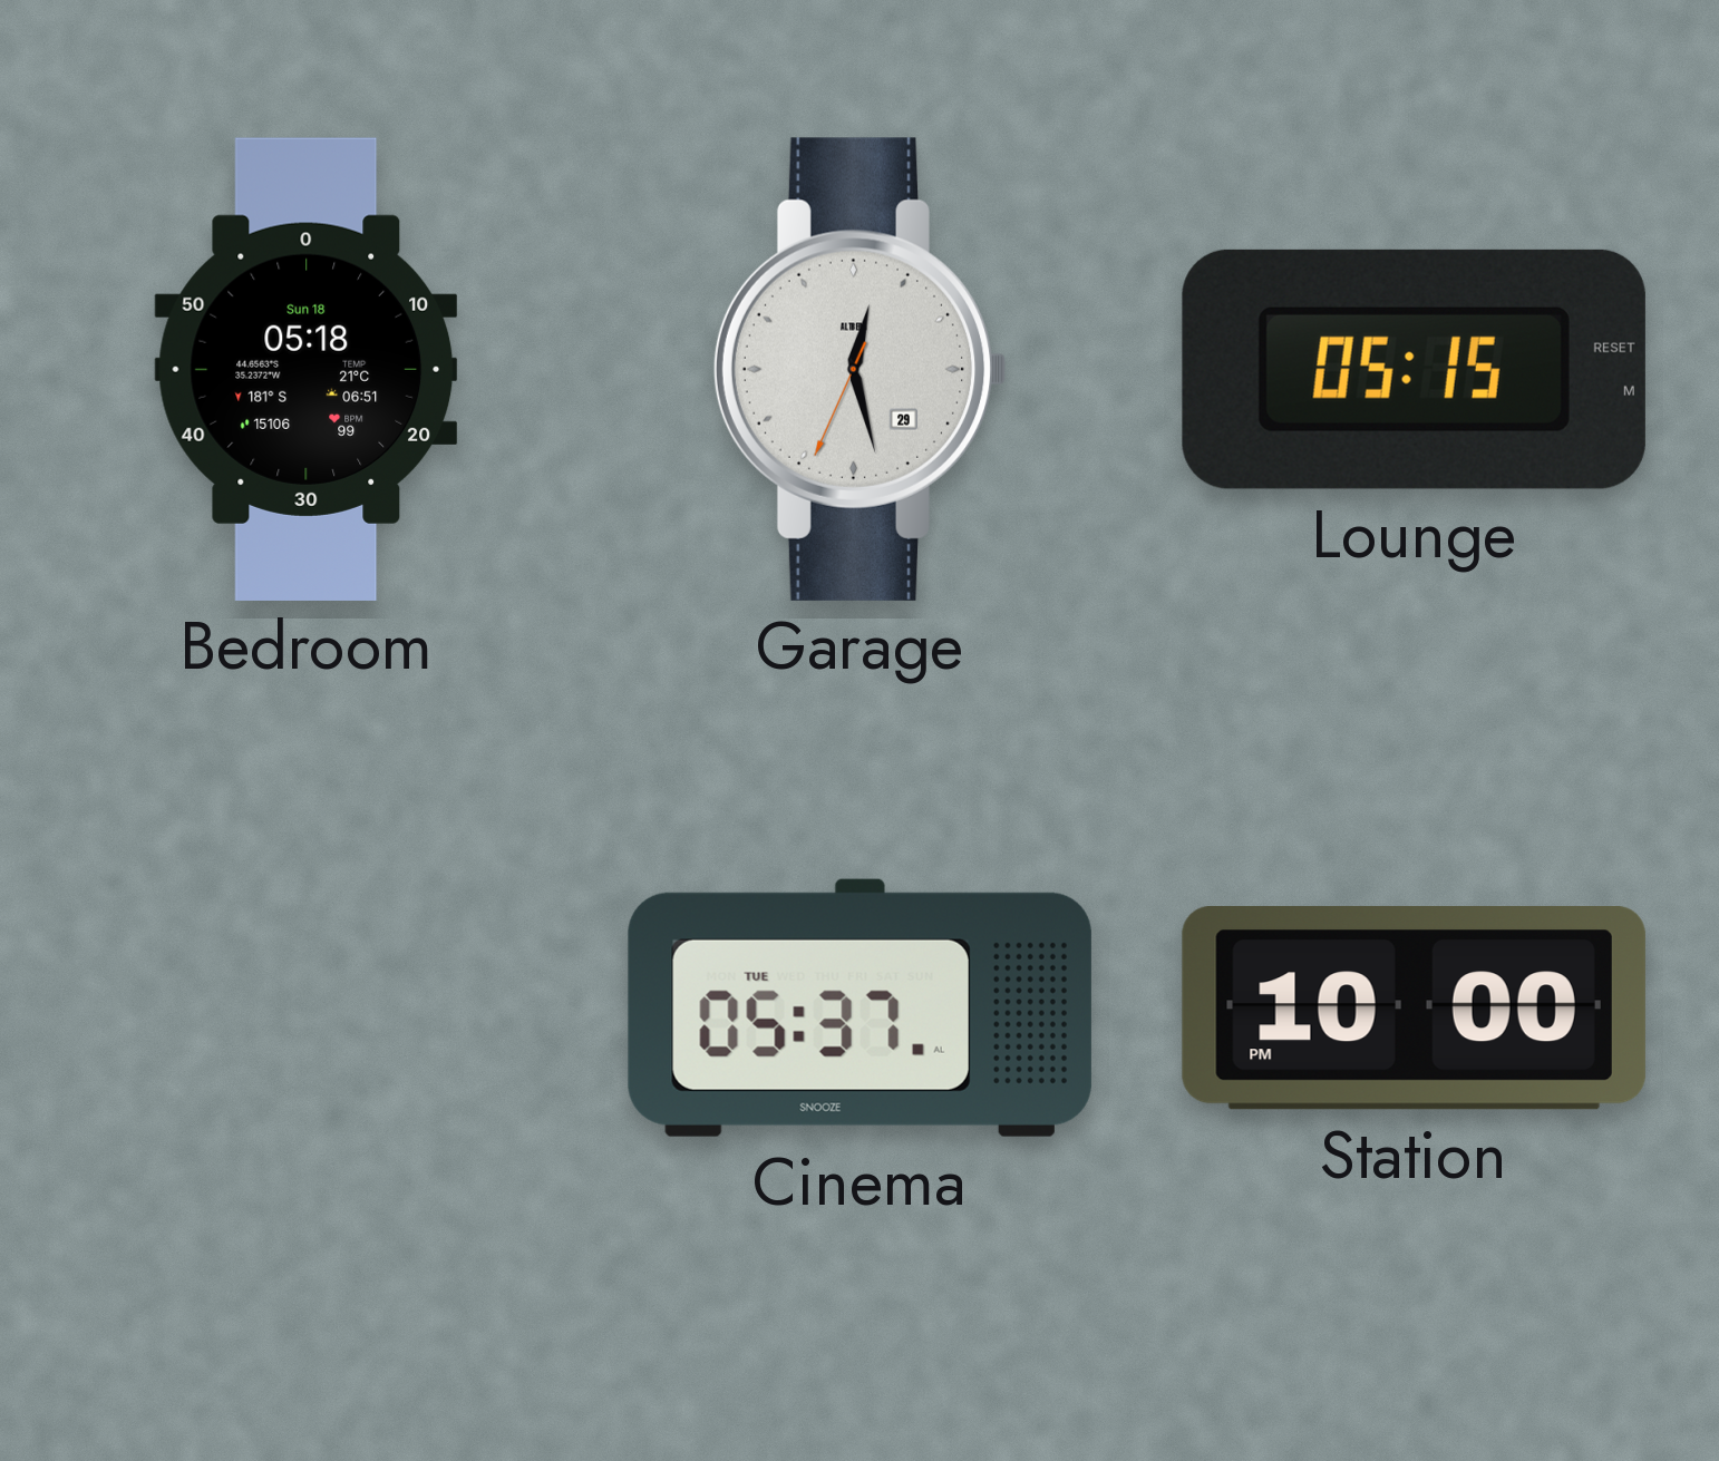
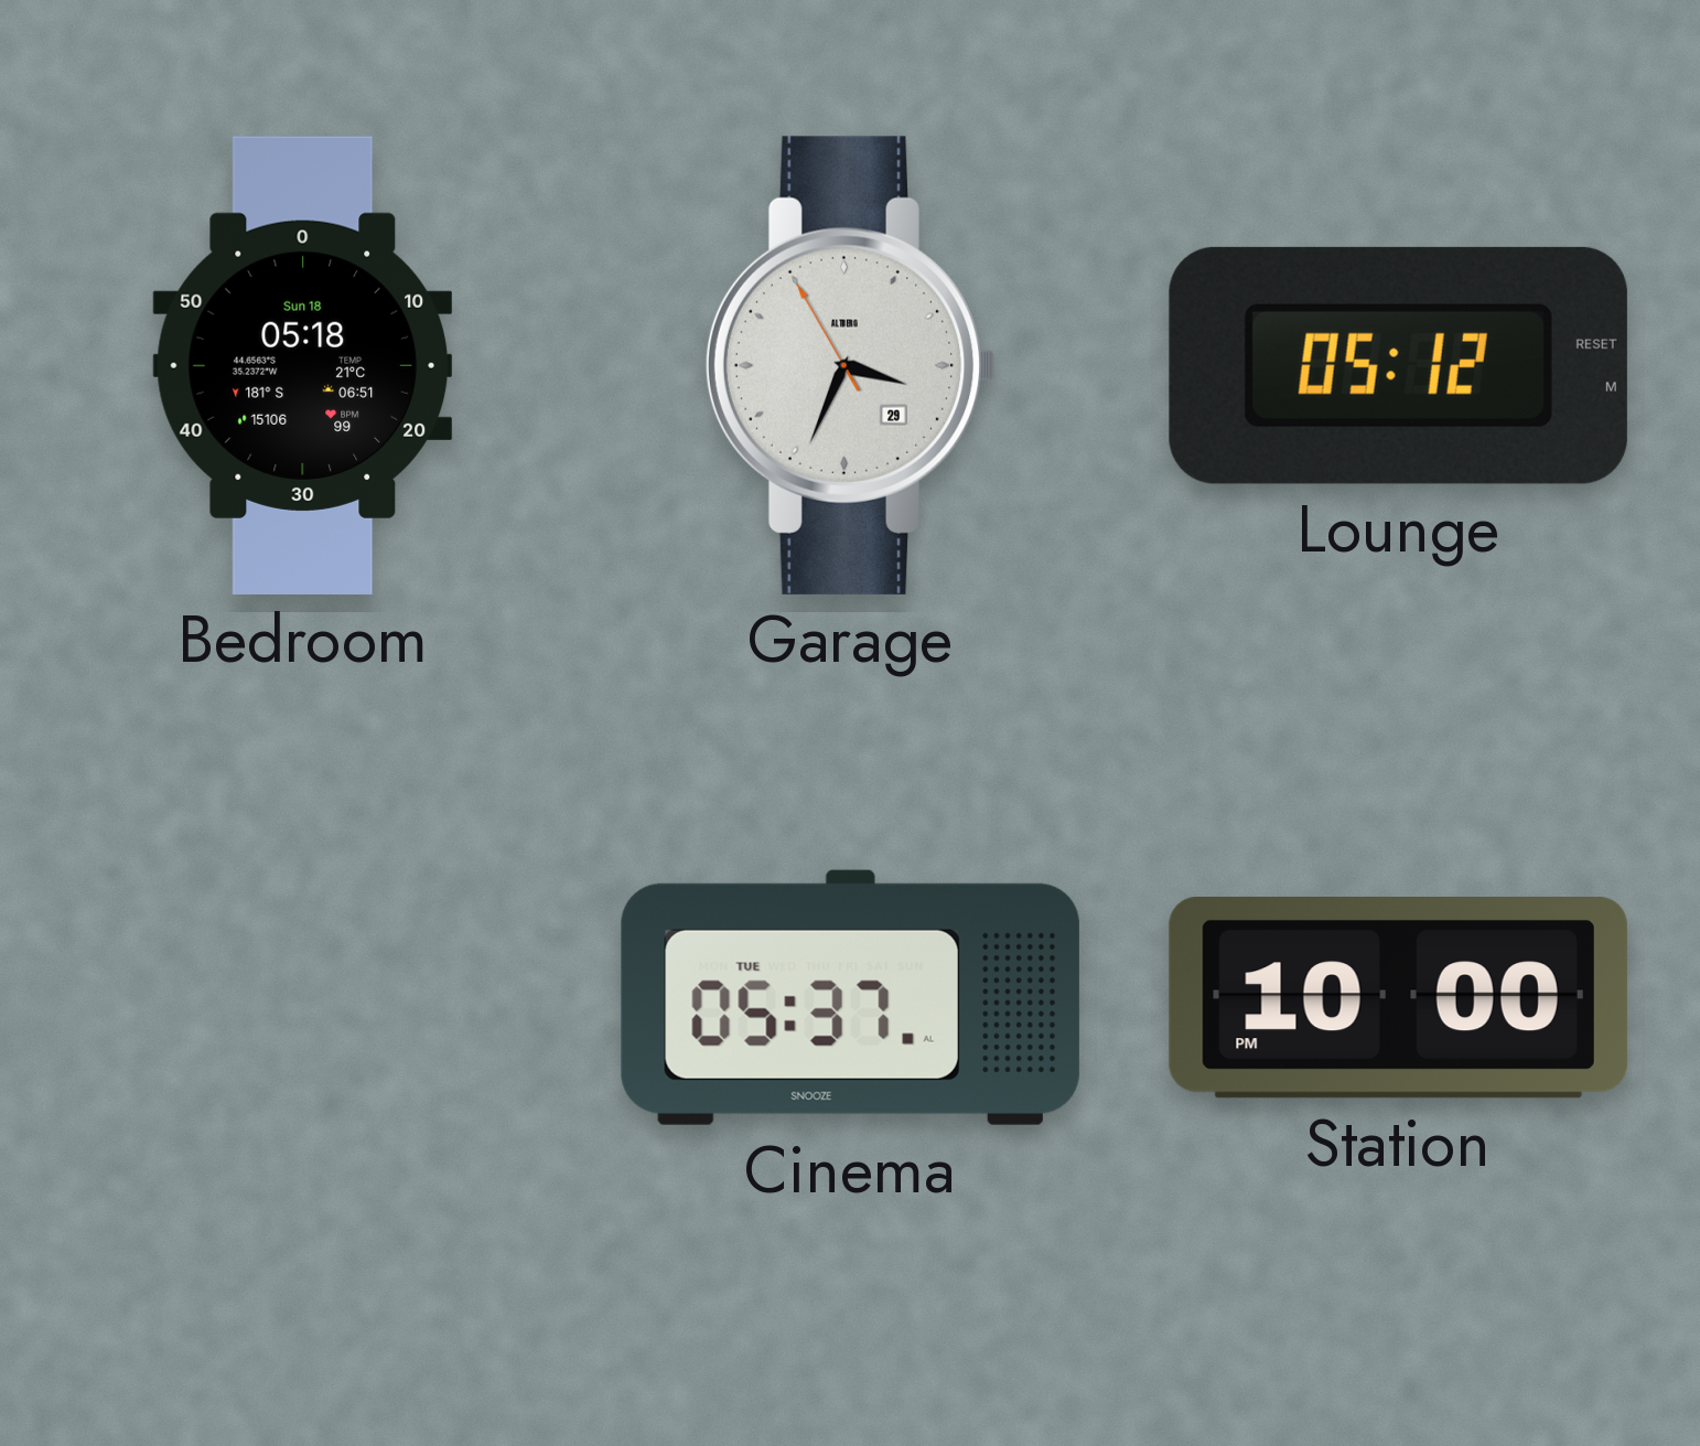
Garage: 12:27 -> 3:33
Lounge: 05:15 -> 05:12
